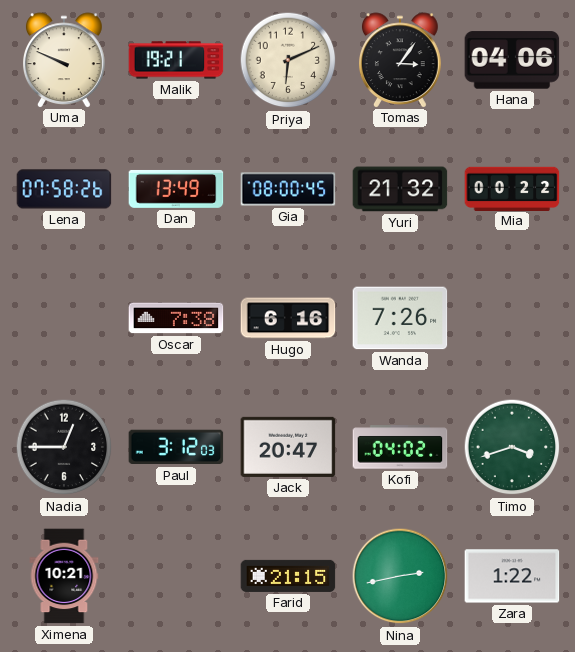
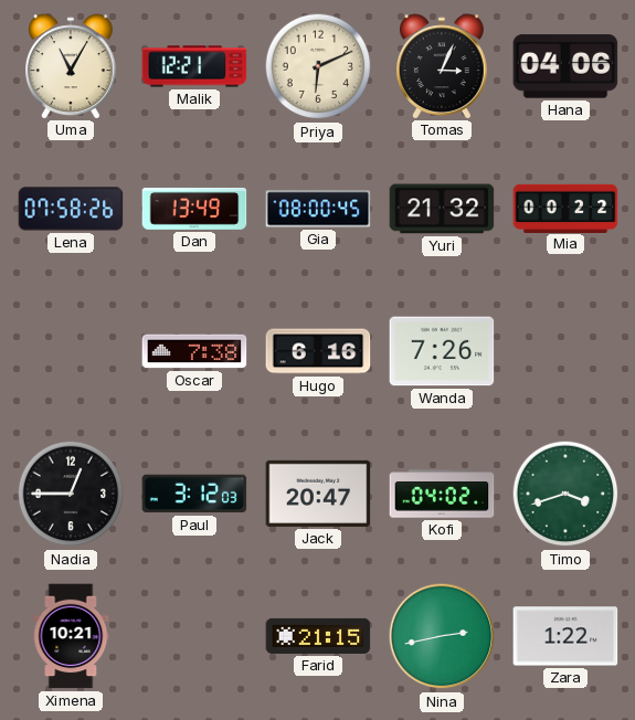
Uma: 9:49 -> 11:05
Malik: 19:21 -> 12:21
Tomas: 3:06 -> 3:04
